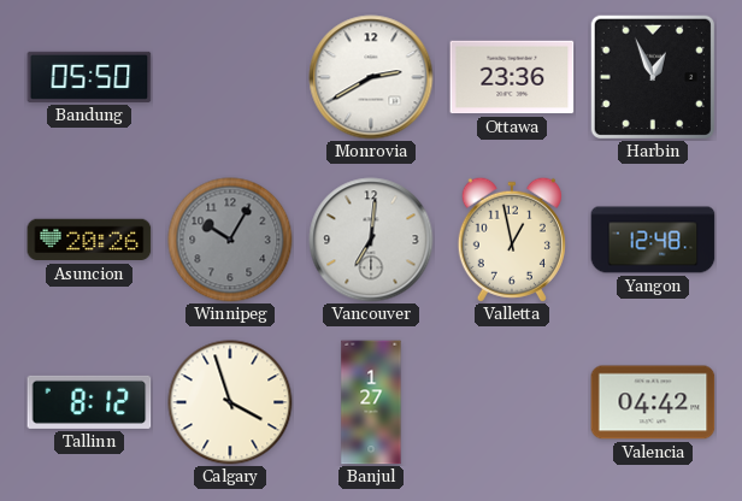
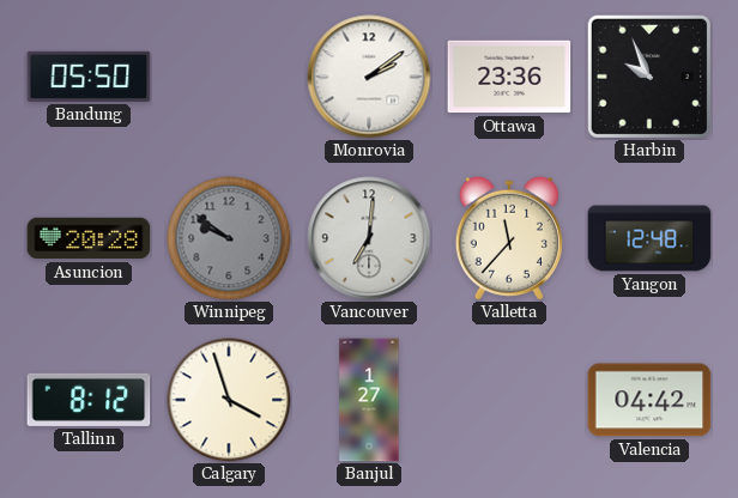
Monrovia: 2:40 -> 2:09
Harbin: 12:56 -> 9:56
Asuncion: 20:26 -> 20:28
Winnipeg: 10:05 -> 9:51
Valletta: 12:58 -> 11:37
